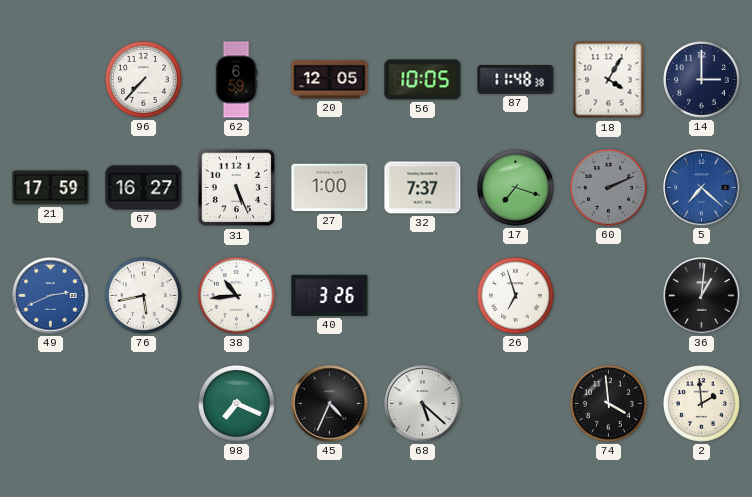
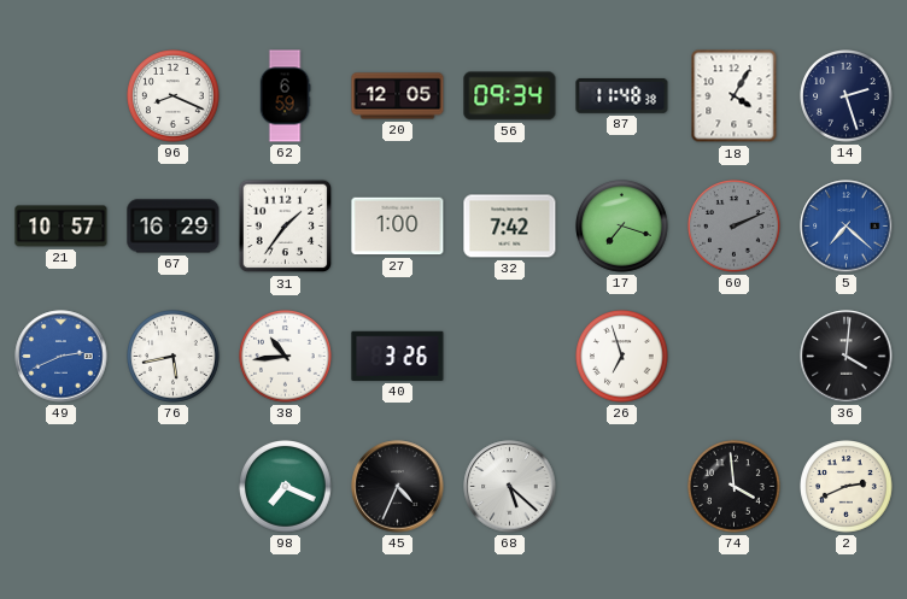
96: 7:37 -> 8:19
56: 10:05 -> 09:34
14: 3:00 -> 2:27
21: 17:59 -> 10:57
67: 16:27 -> 16:29
31: 5:26 -> 1:36
32: 7:37 -> 7:42
36: 1:01 -> 4:01
2: 1:59 -> 2:41
